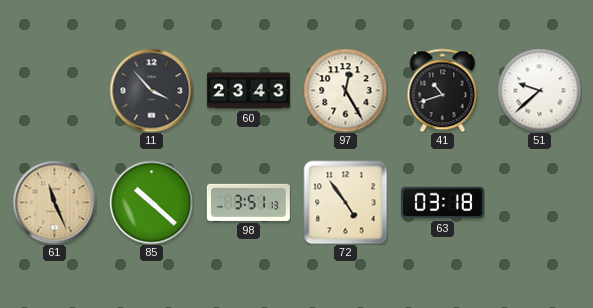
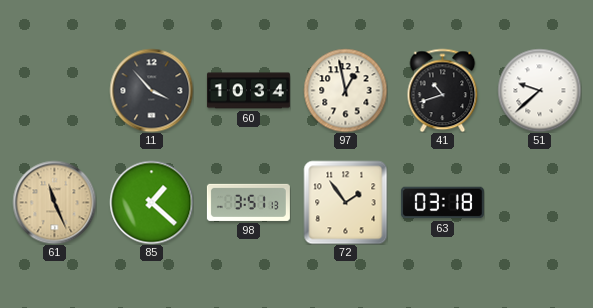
60: 23:43 -> 10:34
97: 12:25 -> 12:58
85: 10:22 -> 1:22
72: 4:54 -> 1:54
